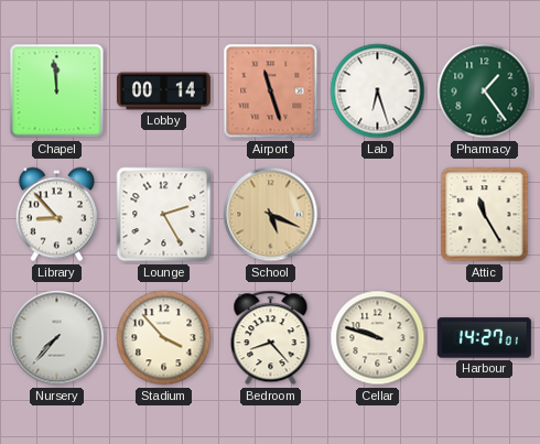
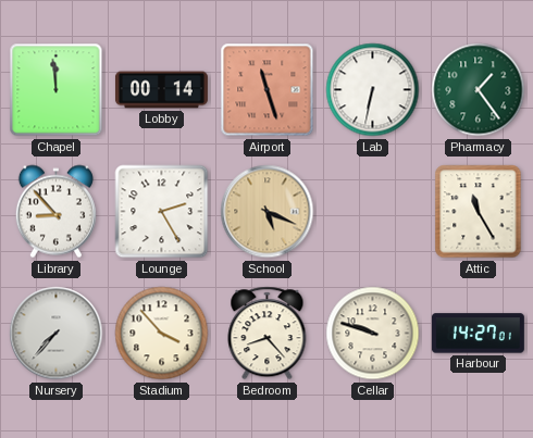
Lab: 6:27 -> 6:32
